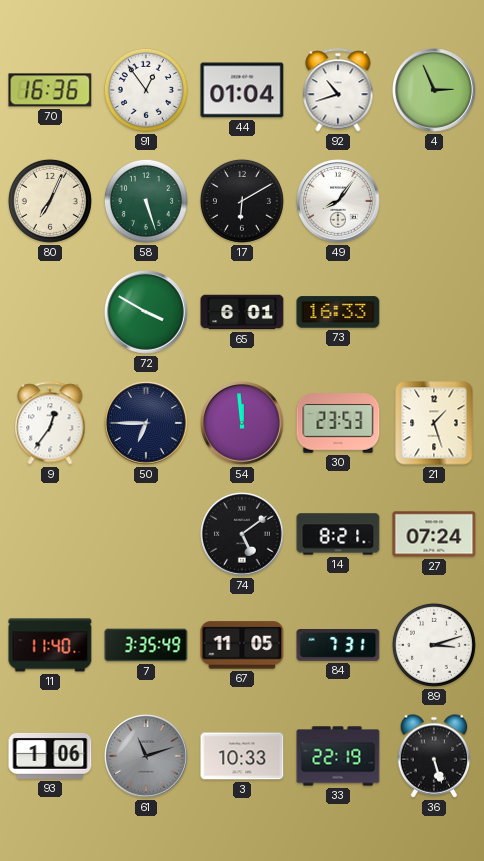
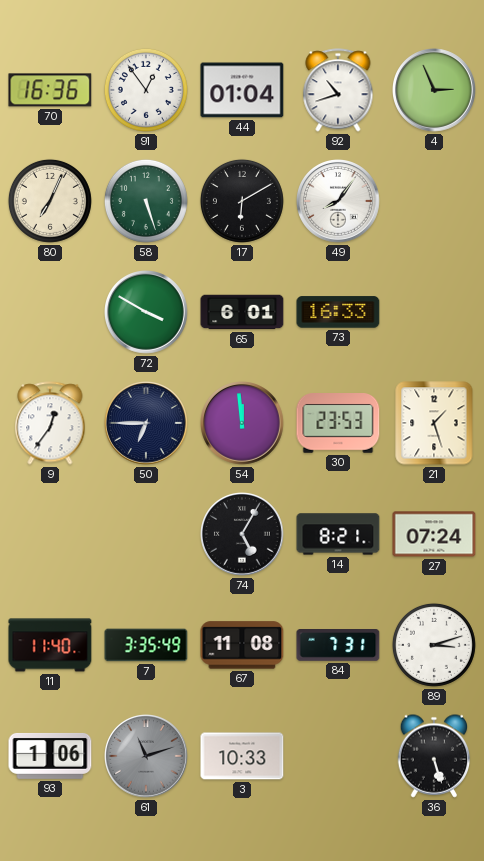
74: 5:09 -> 5:05
67: 11:05 -> 11:08
33: 22:19 -> none
